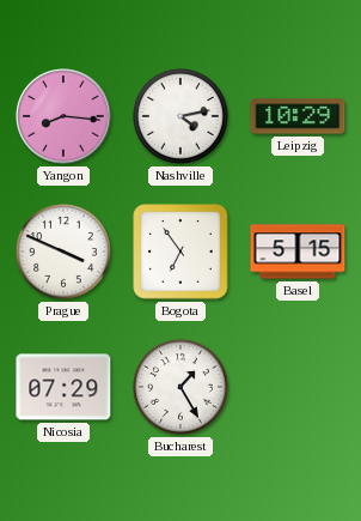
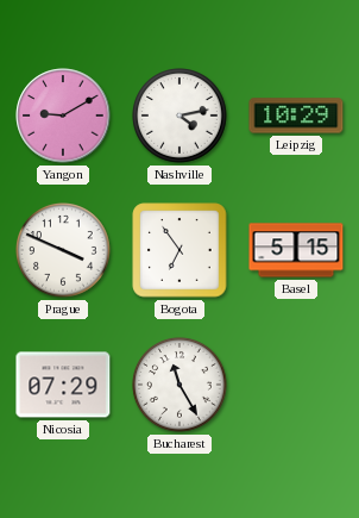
Yangon: 8:16 -> 9:10
Bucharest: 1:25 -> 11:25
